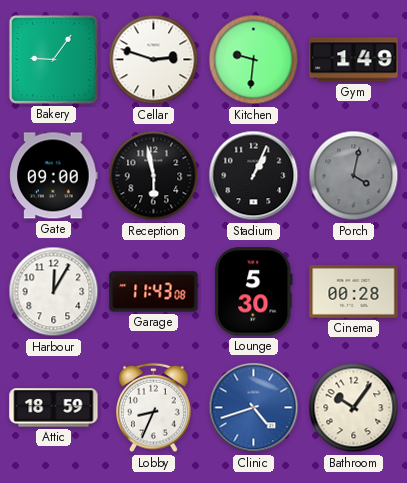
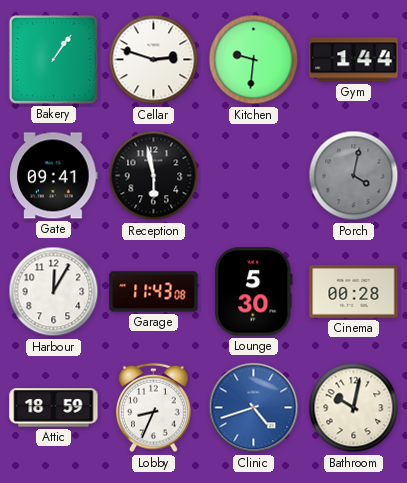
Bakery: 9:06 -> 1:06
Gym: 1:49 -> 1:44
Gate: 09:00 -> 09:41
Stadium: 1:04 -> none
Bathroom: 10:06 -> 10:02
